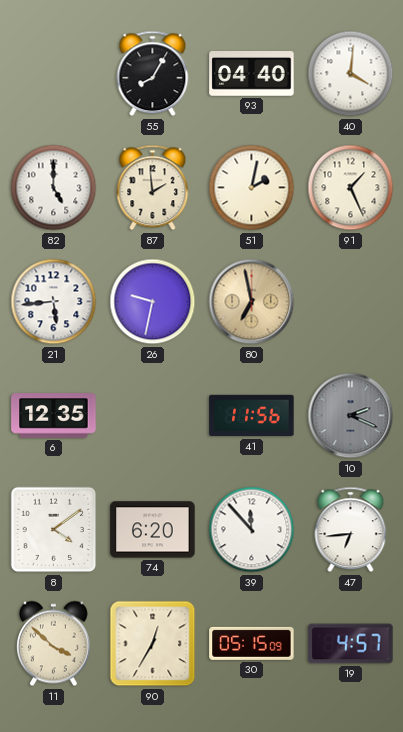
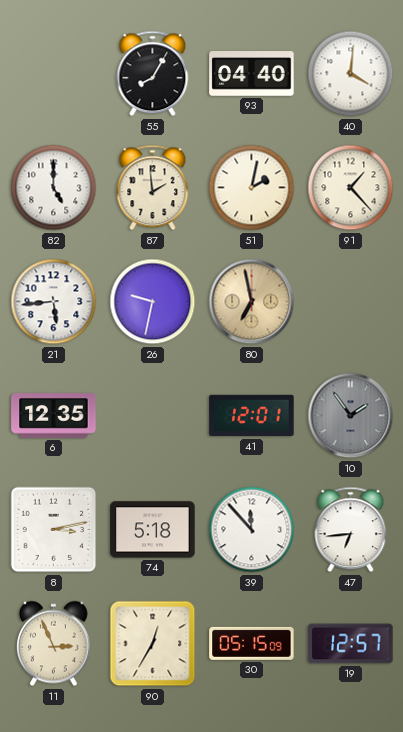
91: 1:26 -> 1:23
41: 11:56 -> 12:01
10: 2:19 -> 1:54
8: 4:09 -> 3:13
74: 6:20 -> 5:18
11: 3:52 -> 2:56
19: 4:57 -> 12:57
